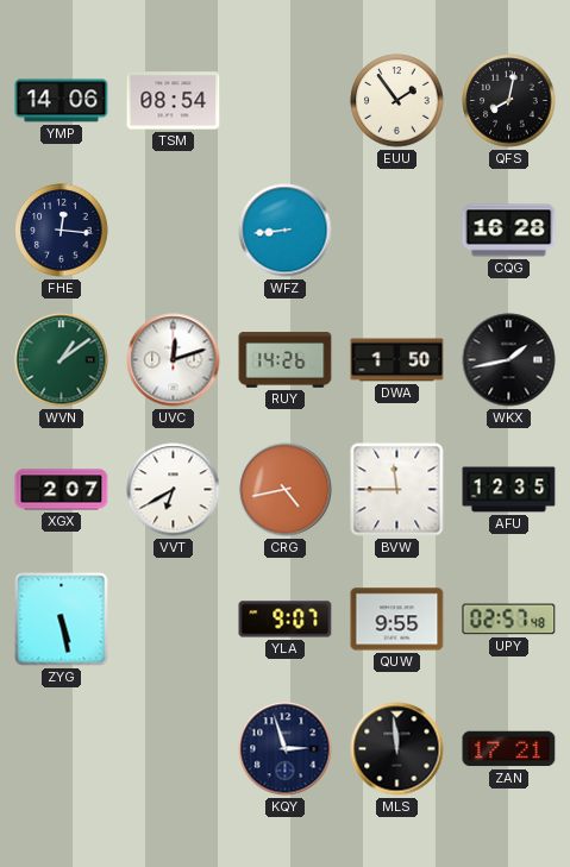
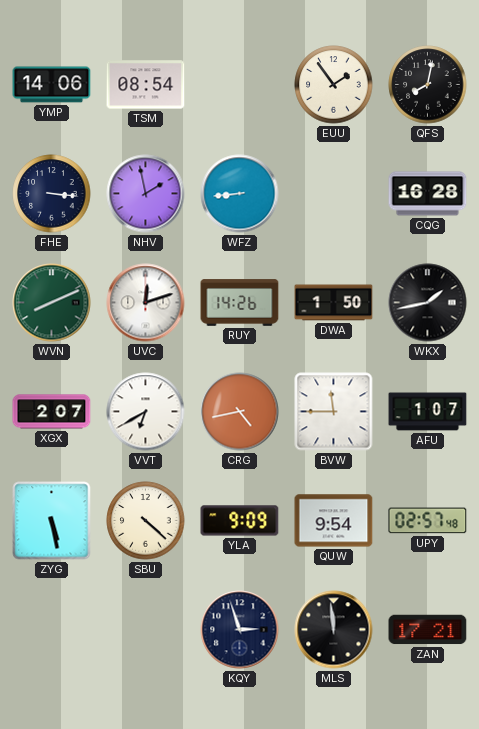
FHE: 12:16 -> 3:16
NHV: none -> 1:58
WVN: 1:09 -> 8:11
AFU: 12:35 -> 1:07
SBU: none -> 4:22
YLA: 9:07 -> 9:09
QUW: 9:55 -> 9:54
